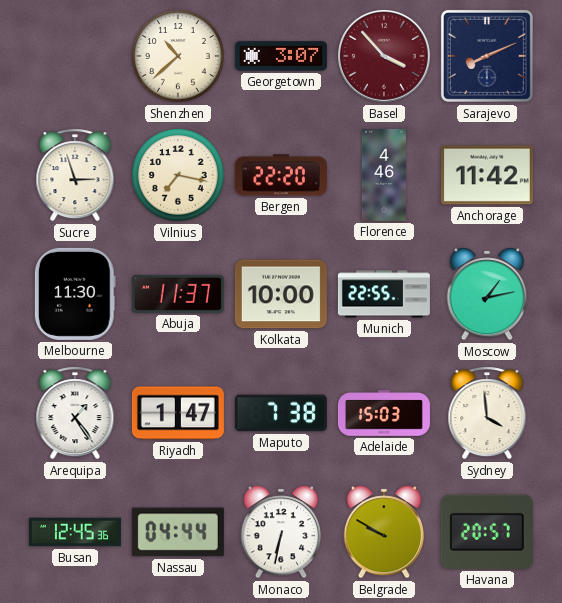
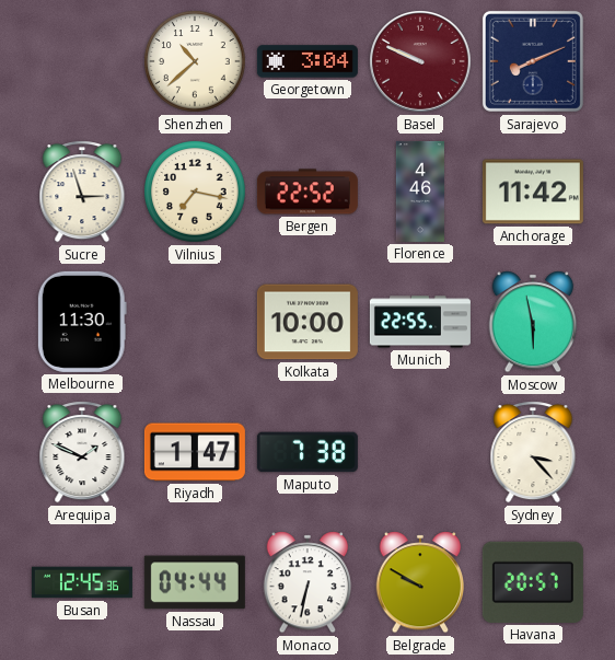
Georgetown: 3:07 -> 3:04
Basel: 3:53 -> 9:49
Bergen: 22:20 -> 22:52
Abuja: 11:37 -> none
Moscow: 1:13 -> 5:58
Arequipa: 1:24 -> 1:49
Adelaide: 15:03 -> none
Sydney: 3:59 -> 3:23
